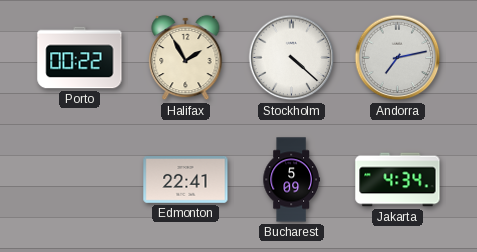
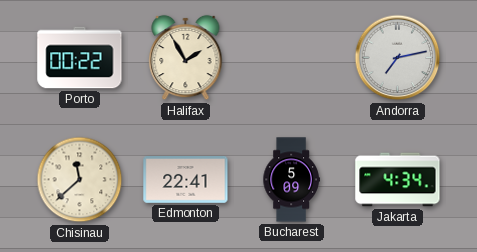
Stockholm: 4:22 -> none
Chisinau: none -> 11:38
